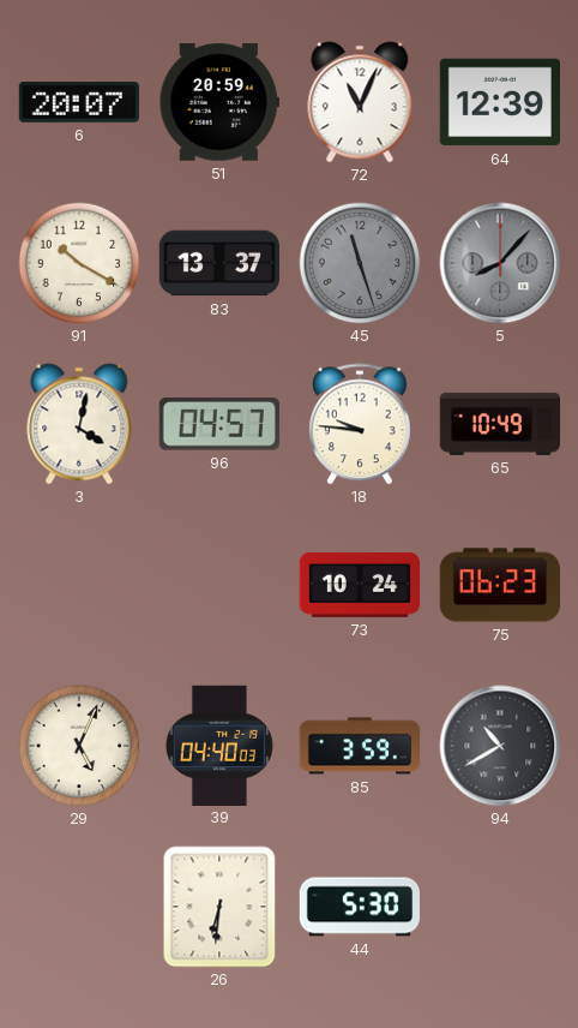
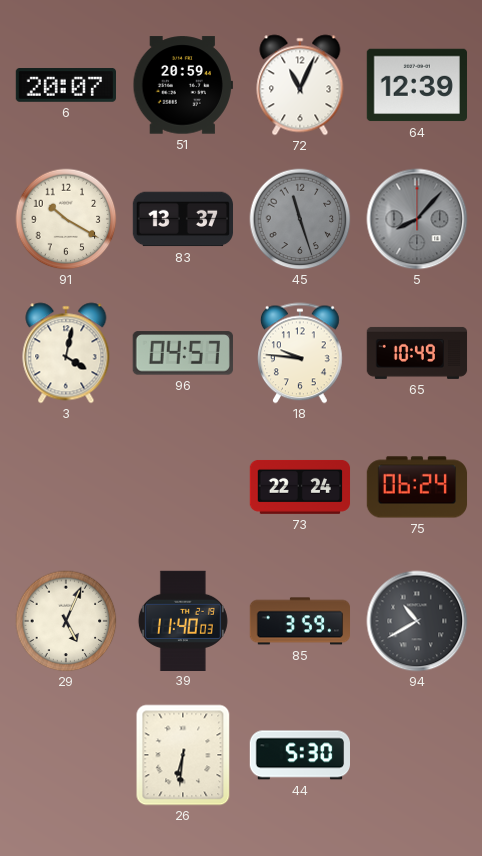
73: 10:24 -> 22:24
75: 06:23 -> 06:24
39: 04:40 -> 11:40
